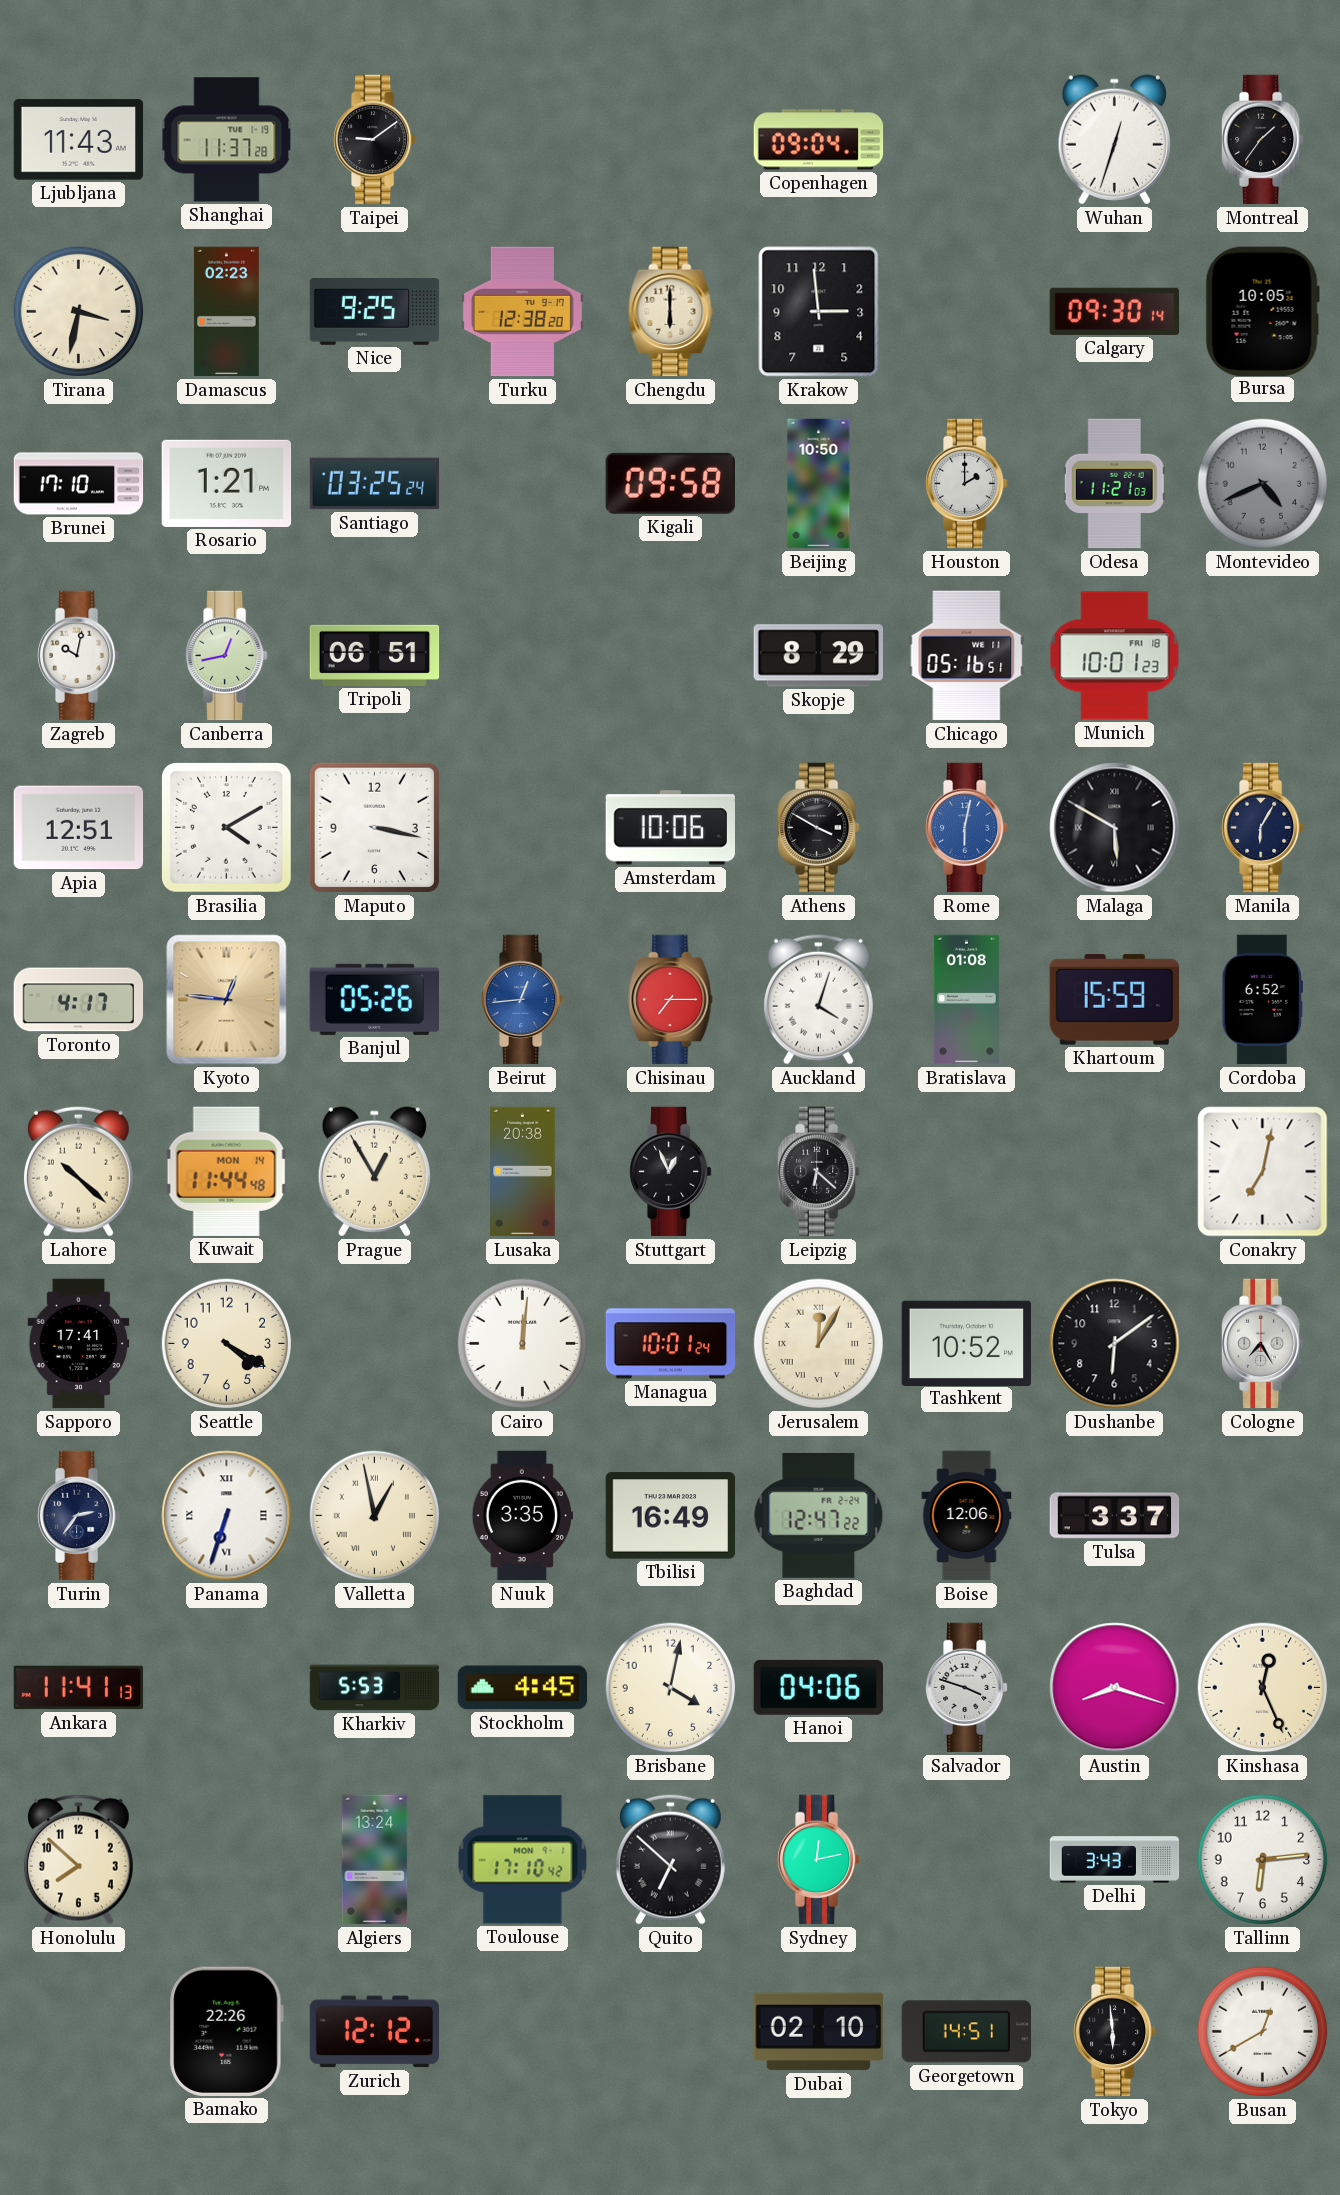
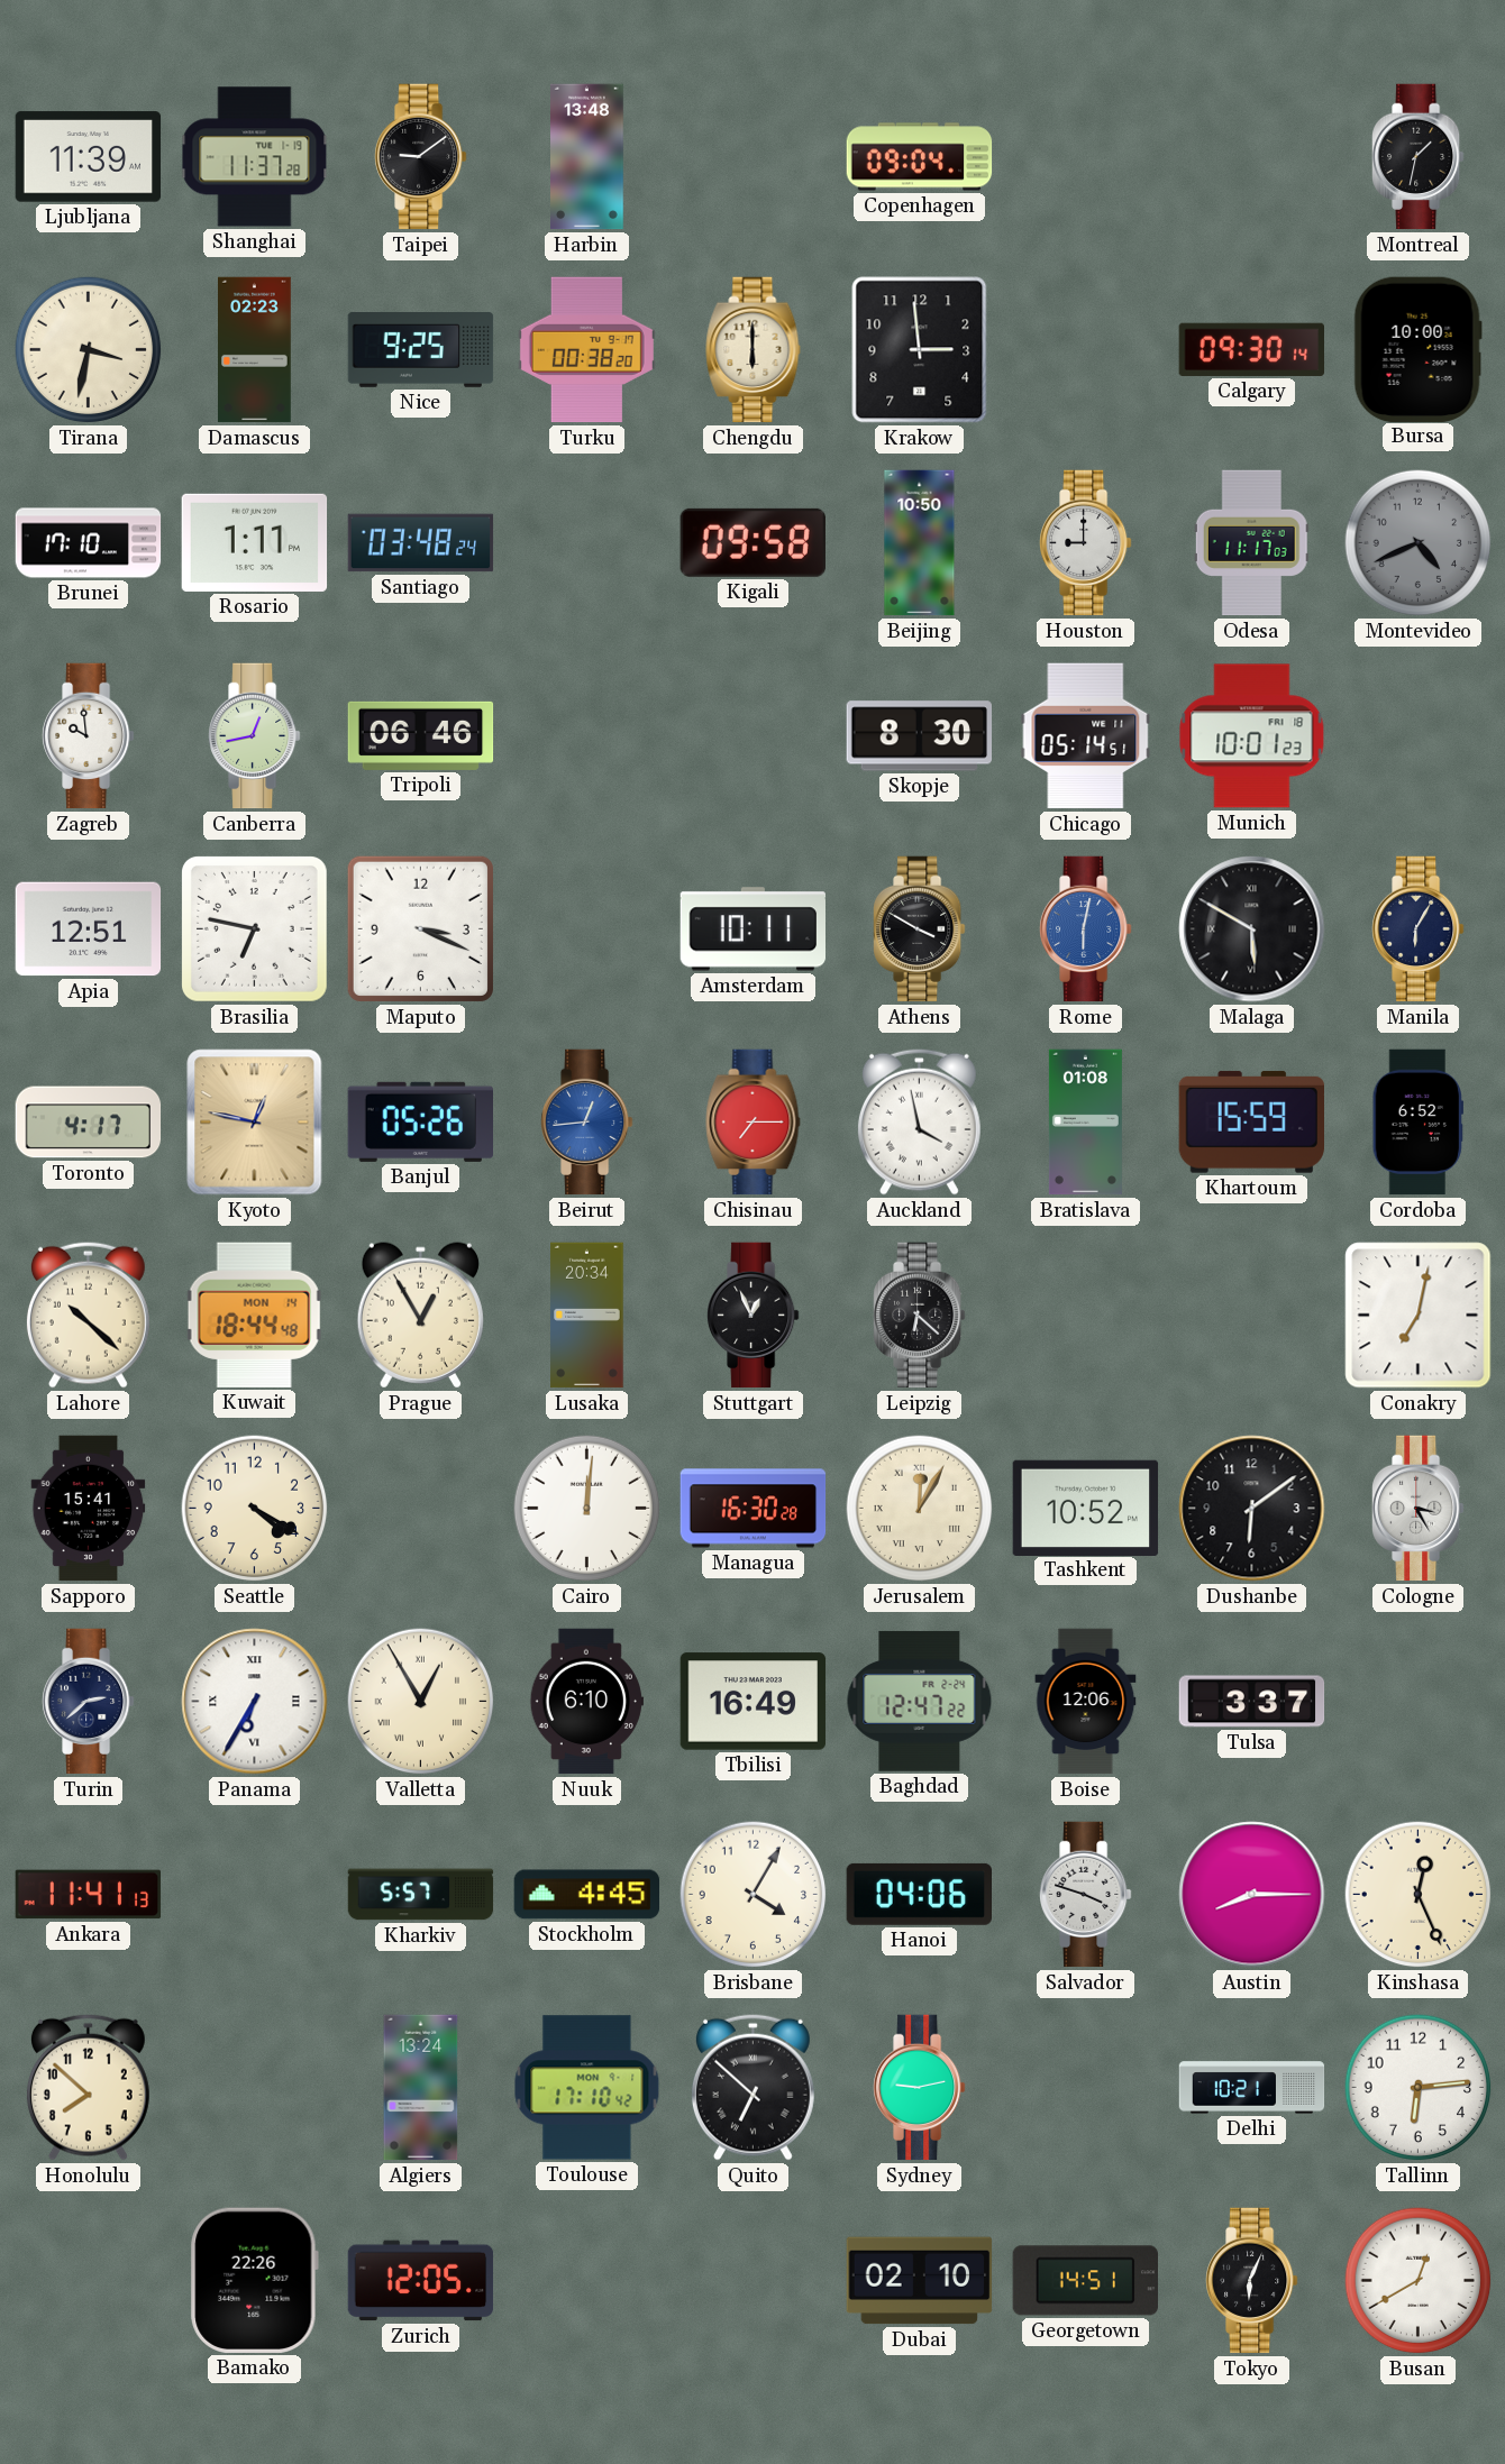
Ljubljana: 11:43 -> 11:39
Harbin: none -> 13:48
Wuhan: 12:33 -> none
Montreal: 1:36 -> 1:32
Turku: 12:38 -> 00:38
Bursa: 10:05 -> 10:00
Rosario: 1:21 -> 1:11
Santiago: 03:25 -> 03:48
Houston: 2:00 -> 9:00
Odesa: 11:21 -> 11:17
Zagreb: 10:02 -> 9:59
Tripoli: 06:51 -> 06:46
Skopje: 8:29 -> 8:30
Chicago: 05:16 -> 05:14
Brasilia: 4:10 -> 6:47
Maputo: 3:17 -> 3:19
Amsterdam: 10:06 -> 10:11
Kyoto: 12:46 -> 12:47
Auckland: 4:03 -> 3:58
Kuwait: 11:44 -> 18:44
Lusaka: 20:38 -> 20:34
Sapporo: 17:41 -> 15:41
Managua: 10:01 -> 16:30
Cologne: 7:25 -> 3:25
Turin: 2:36 -> 2:38
Panama: 6:33 -> 6:35
Valletta: 12:58 -> 12:55
Nuuk: 3:35 -> 6:10
Kharkiv: 5:53 -> 5:57
Brisbane: 4:02 -> 4:05
Austin: 8:18 -> 8:15
Sydney: 12:13 -> 9:13
Delhi: 3:43 -> 10:21
Zurich: 12:12 -> 12:05
Tokyo: 5:59 -> 6:04
